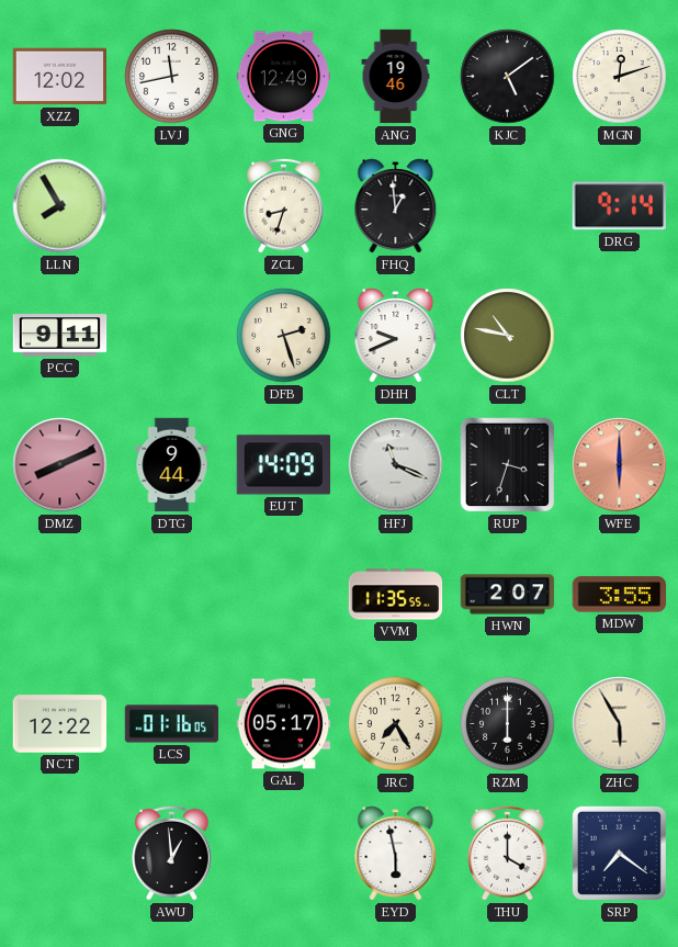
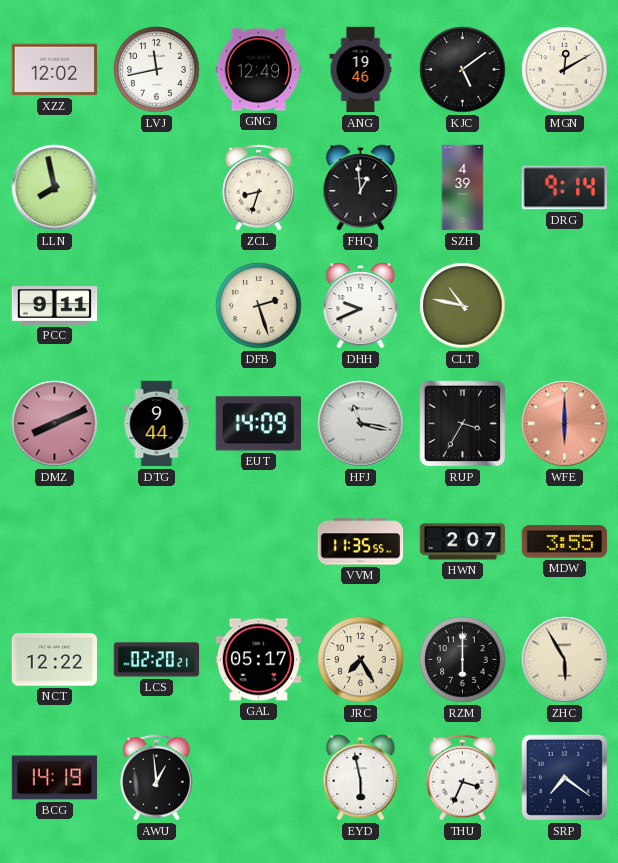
MGN: 12:12 -> 12:10
LLN: 7:55 -> 7:58
SZH: none -> 4:39
HFJ: 11:19 -> 11:17
RUP: 3:33 -> 3:35
LCS: 01:16 -> 02:20
BCG: none -> 14:19
THU: 4:00 -> 3:34
